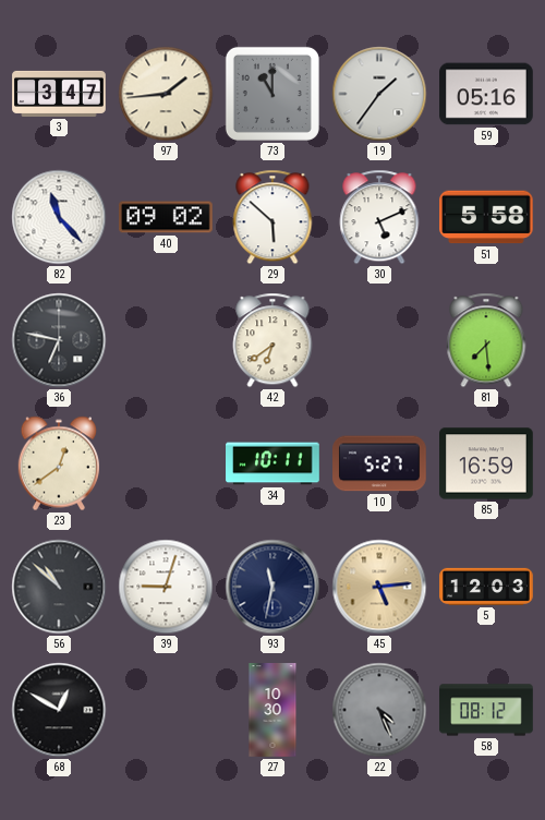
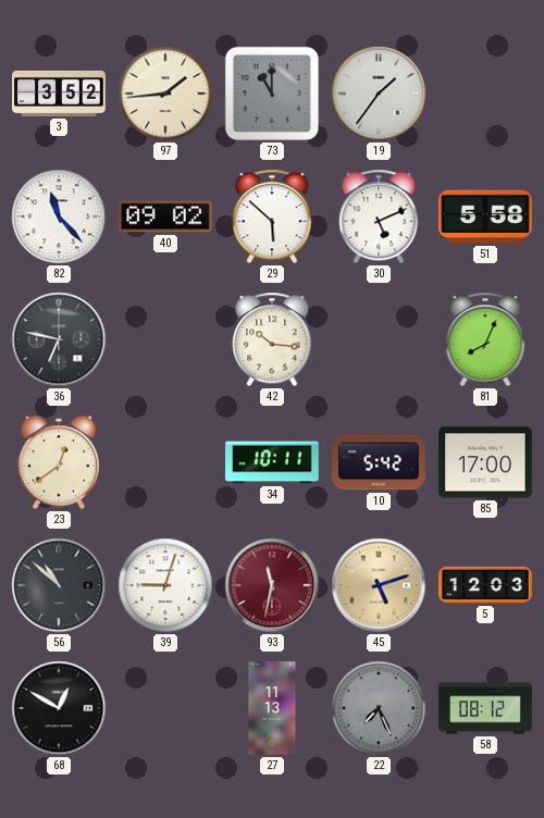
3: 3:47 -> 3:52
59: 05:16 -> none
42: 6:39 -> 10:16
81: 7:29 -> 8:04
10: 5:27 -> 5:42
85: 16:59 -> 17:00
93 dial: navy -> burgundy
45: 5:14 -> 5:12
27: 10:30 -> 11:13
22: 4:26 -> 7:26
